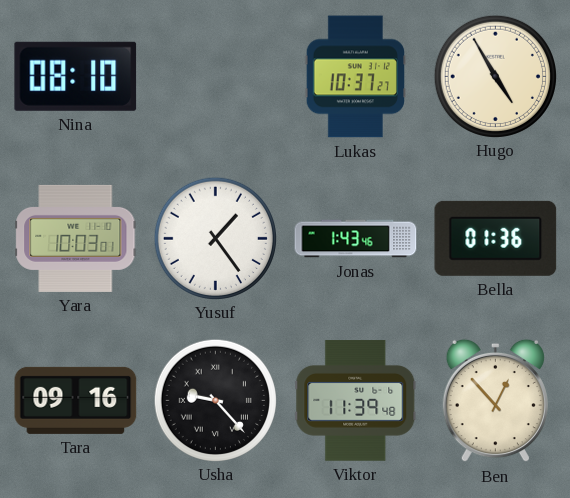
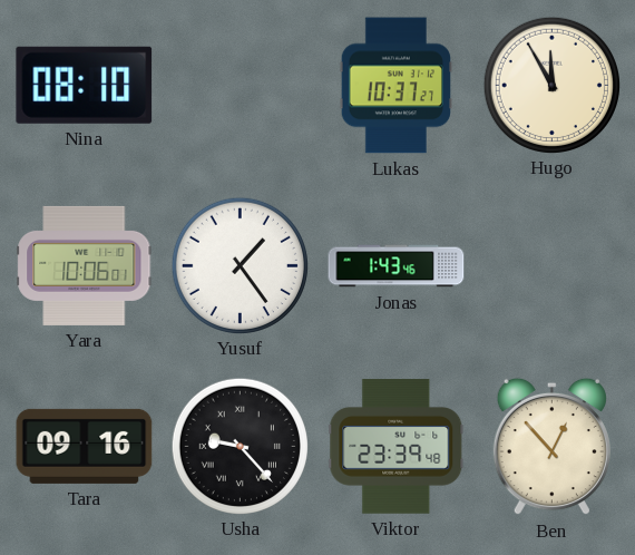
Hugo: 4:55 -> 11:55
Yara: 10:03 -> 10:06
Bella: 01:36 -> none
Viktor: 11:39 -> 23:39
